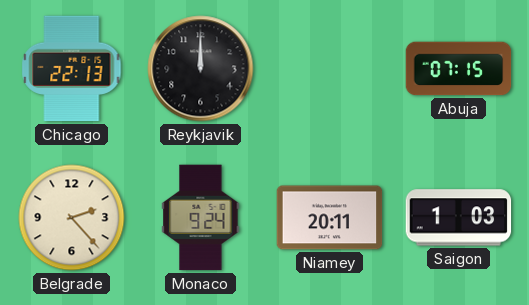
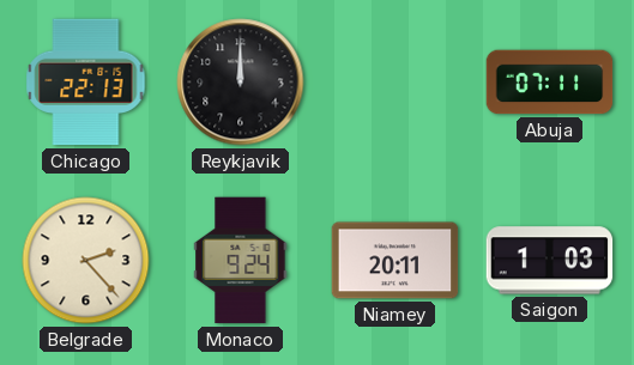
Abuja: 07:15 -> 07:11
